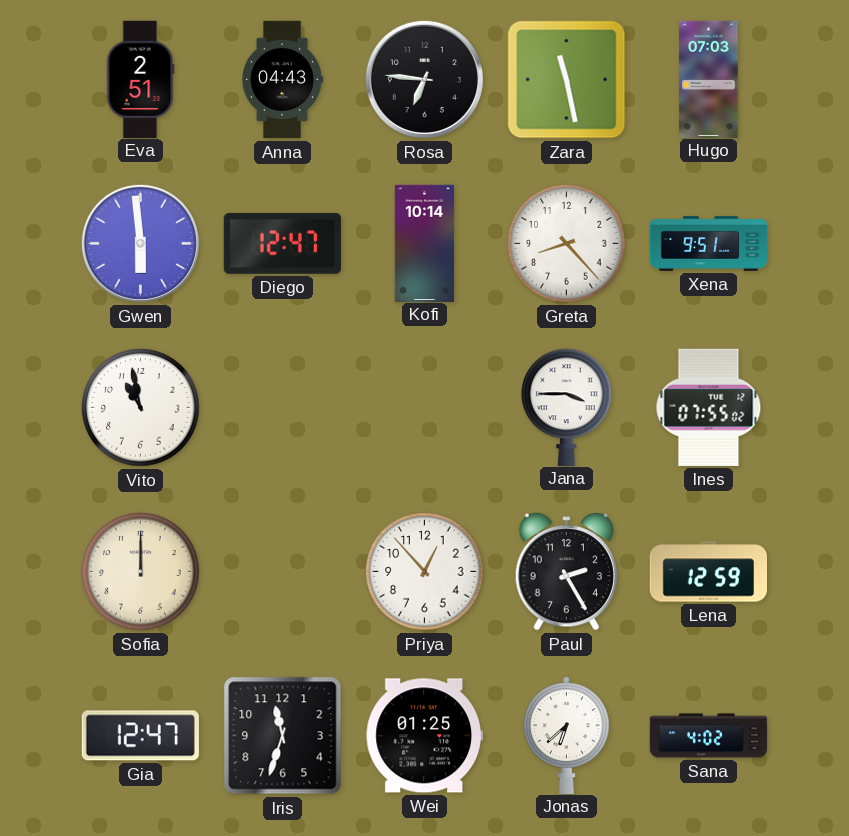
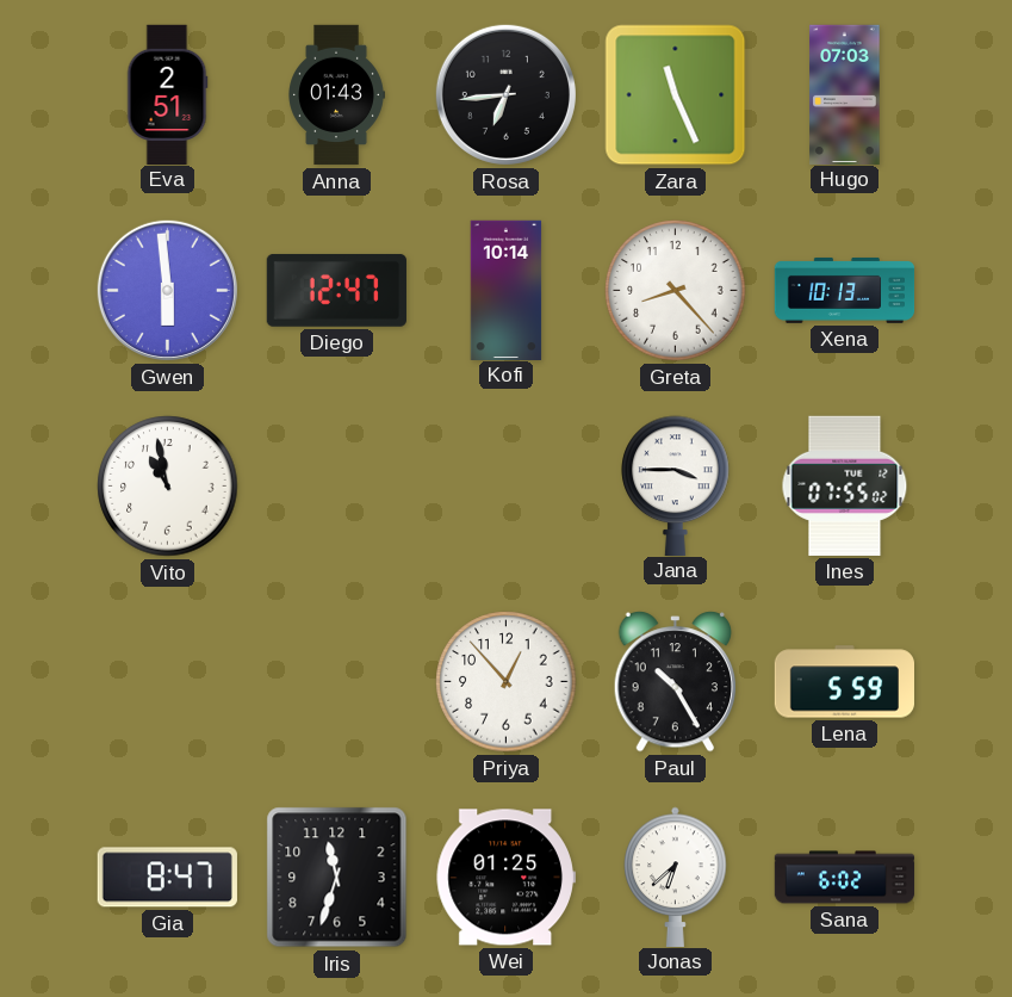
Anna: 04:43 -> 01:43
Rosa: 6:46 -> 6:44
Zara: 11:28 -> 11:26
Xena: 9:51 -> 10:13
Sofia: 12:00 -> none
Paul: 2:25 -> 10:25
Lena: 12:59 -> 5:59
Gia: 12:47 -> 8:47
Sana: 4:02 -> 6:02
